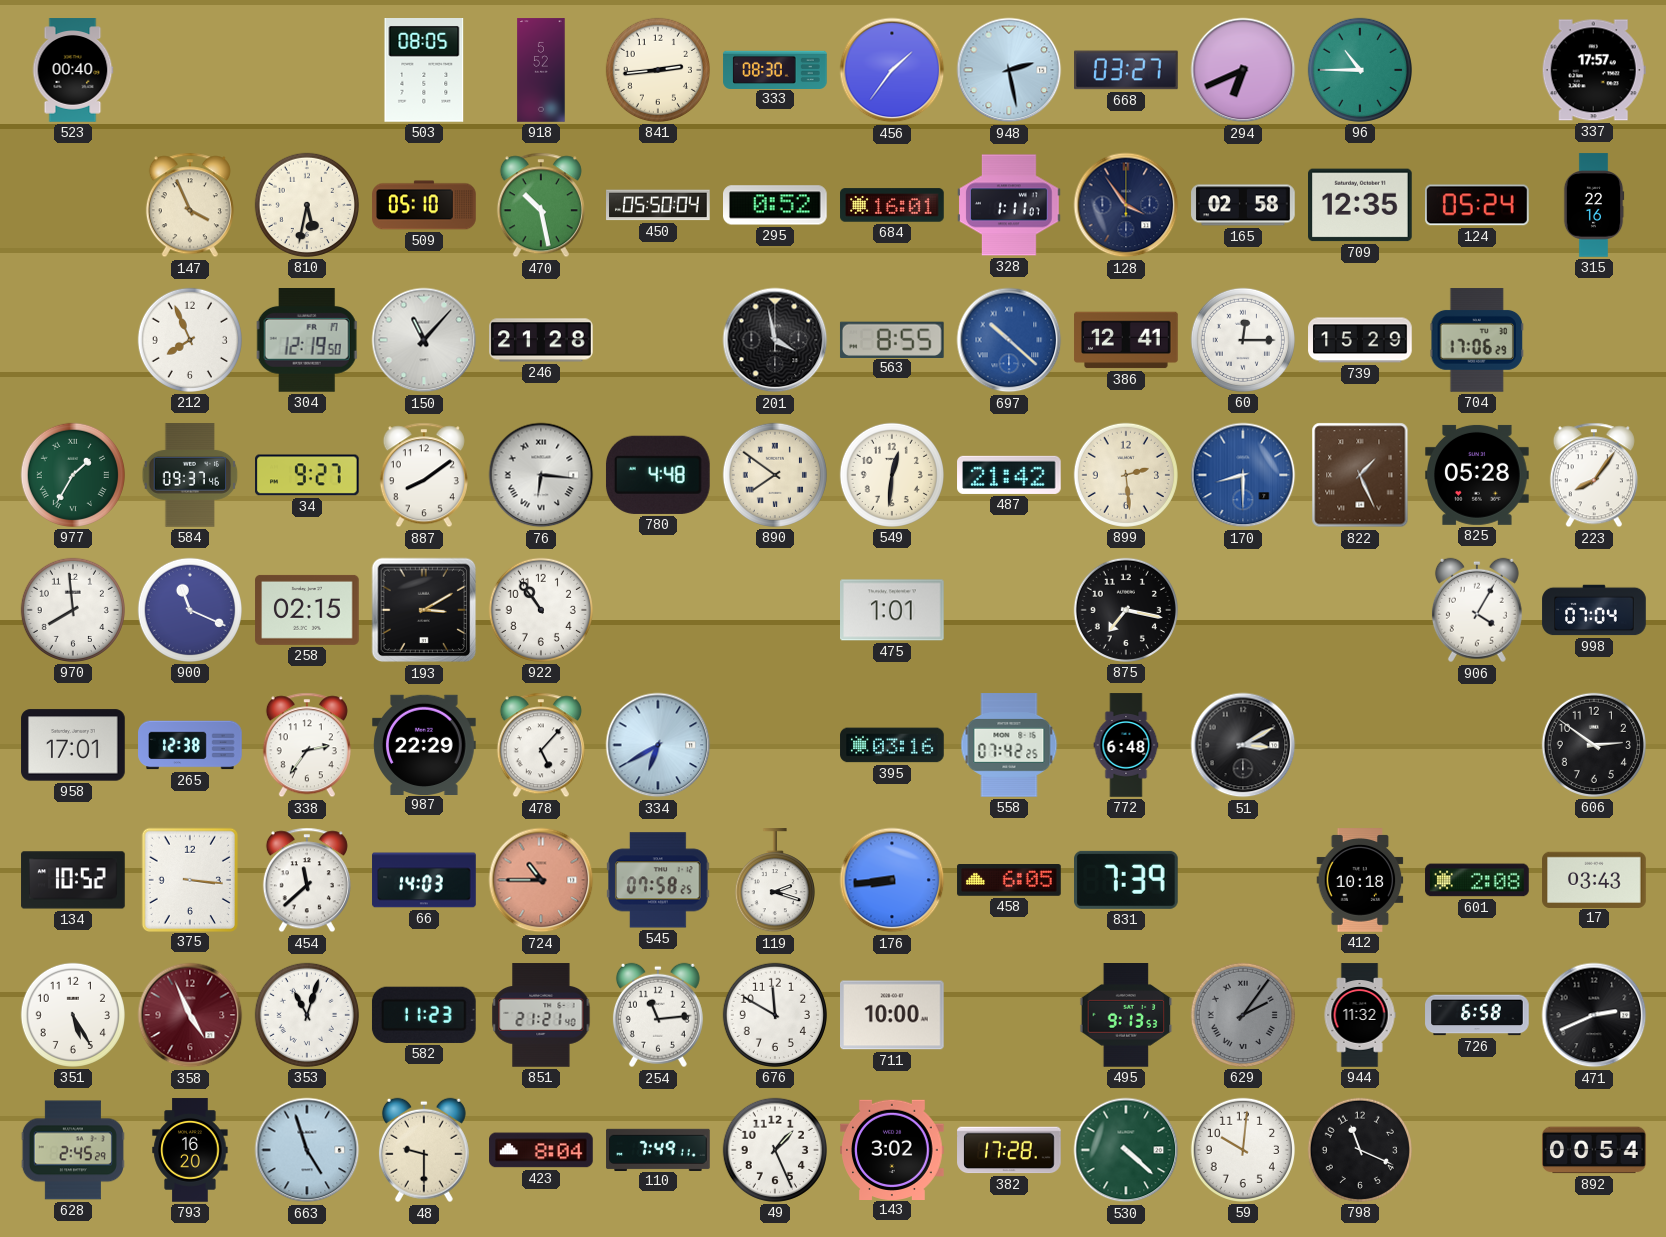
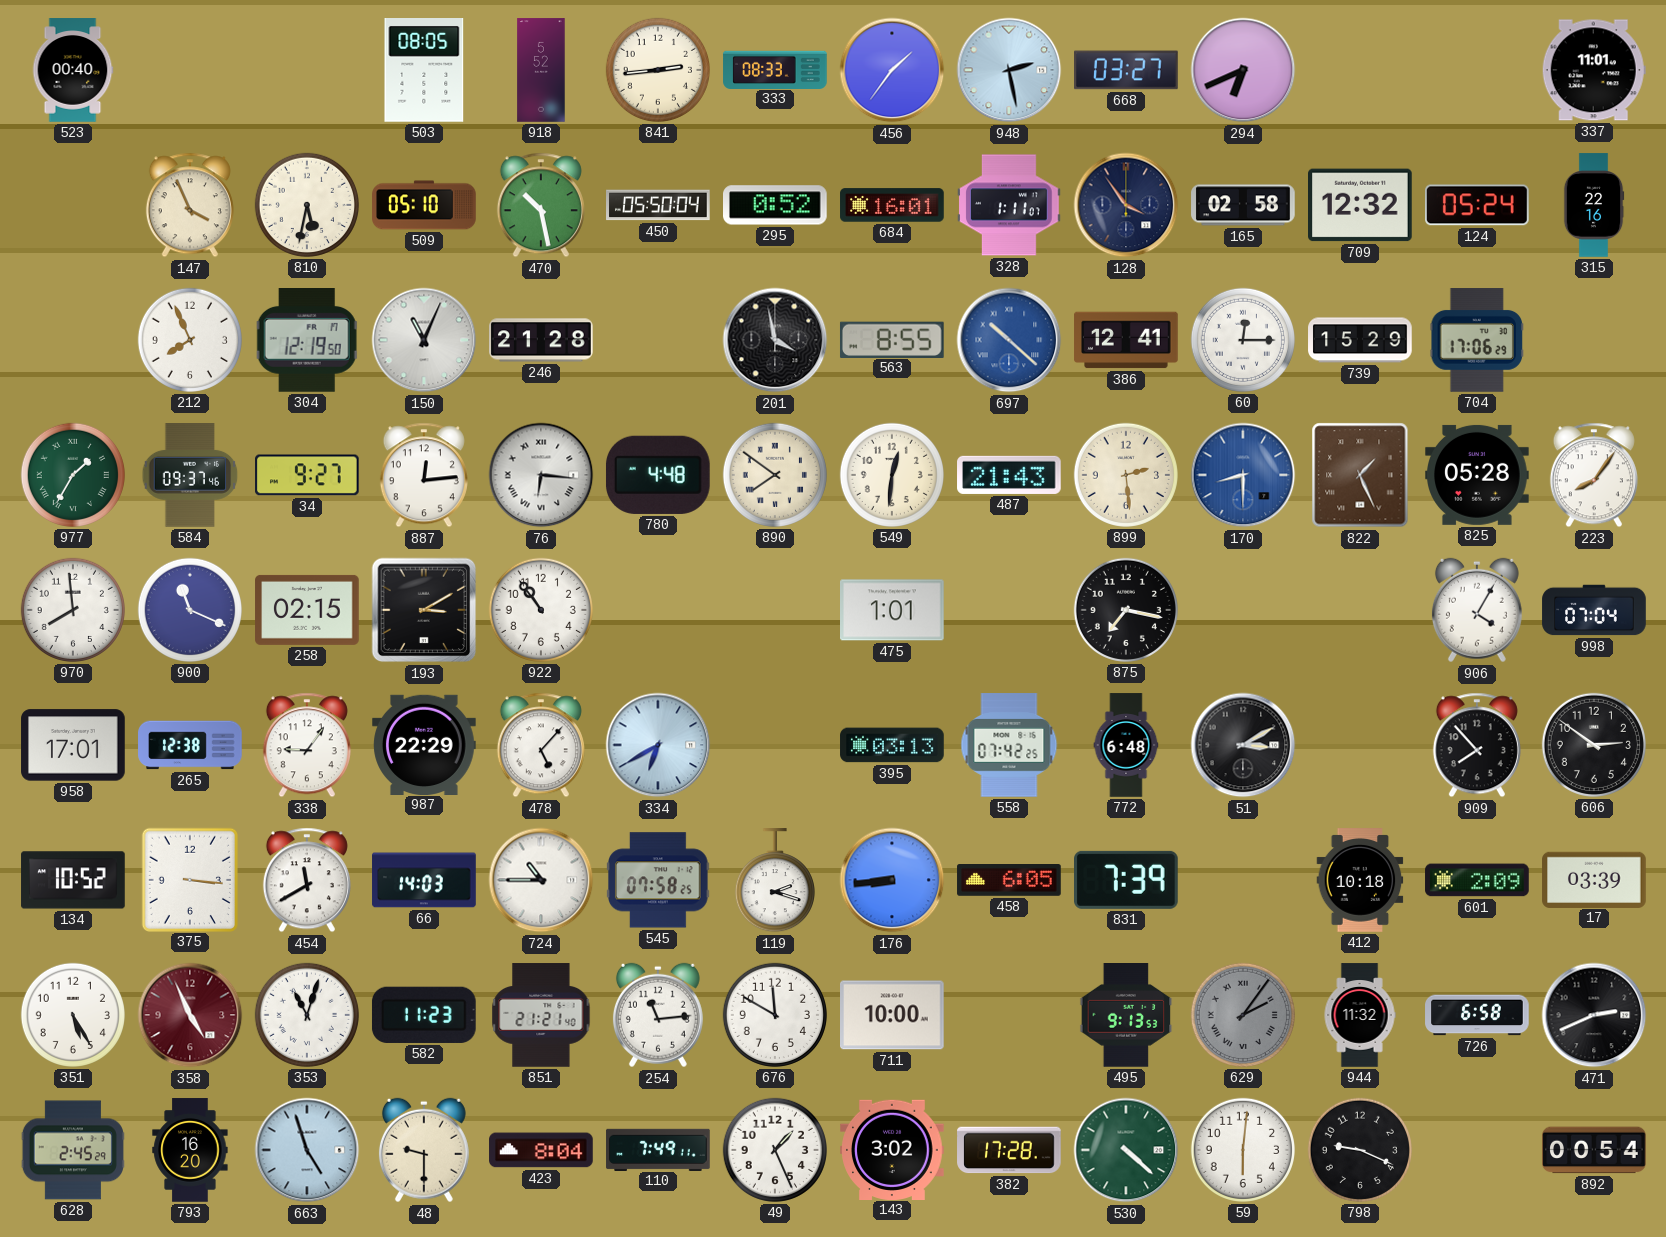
333: 08:30 -> 08:33
96: 10:45 -> none
337: 17:57 -> 11:01
709: 12:35 -> 12:32
150: 11:07 -> 11:04
887: 8:09 -> 12:14
487: 21:42 -> 21:43
338: 2:36 -> 9:06
395: 03:16 -> 03:13
909: none -> 7:53
454: 11:38 -> 11:40
724 dial: salmon -> white
601: 2:08 -> 2:09
17: 03:43 -> 03:39
59: 10:01 -> 6:01
798: 11:19 -> 9:19
